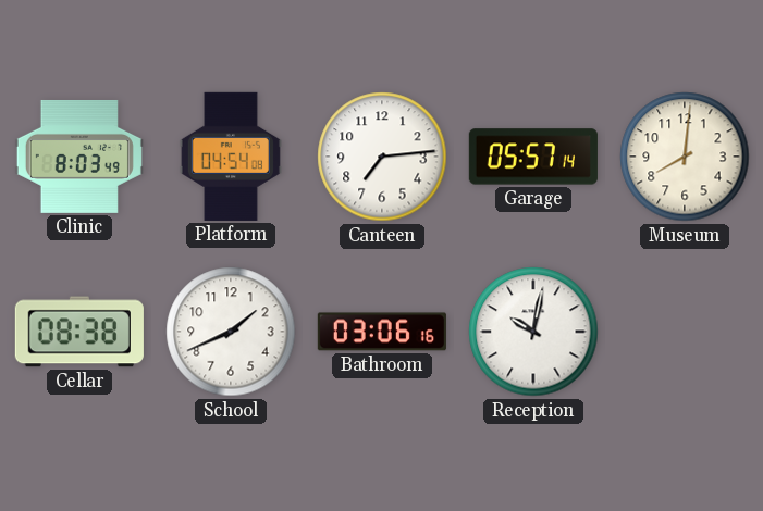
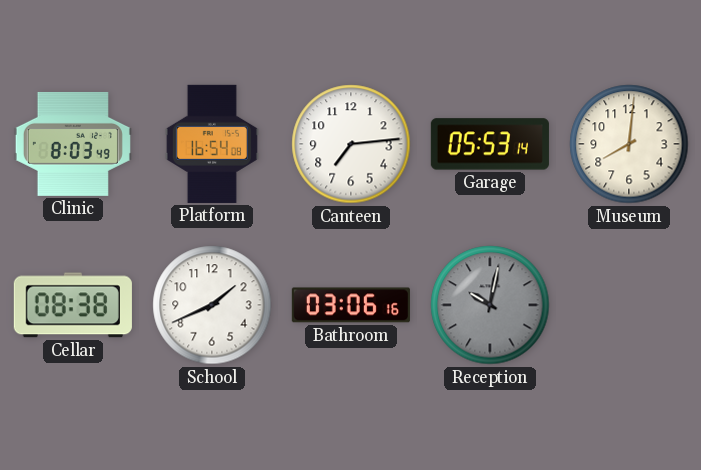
Platform: 04:54 -> 16:54
Garage: 05:57 -> 05:53
Reception dial: white -> grey
